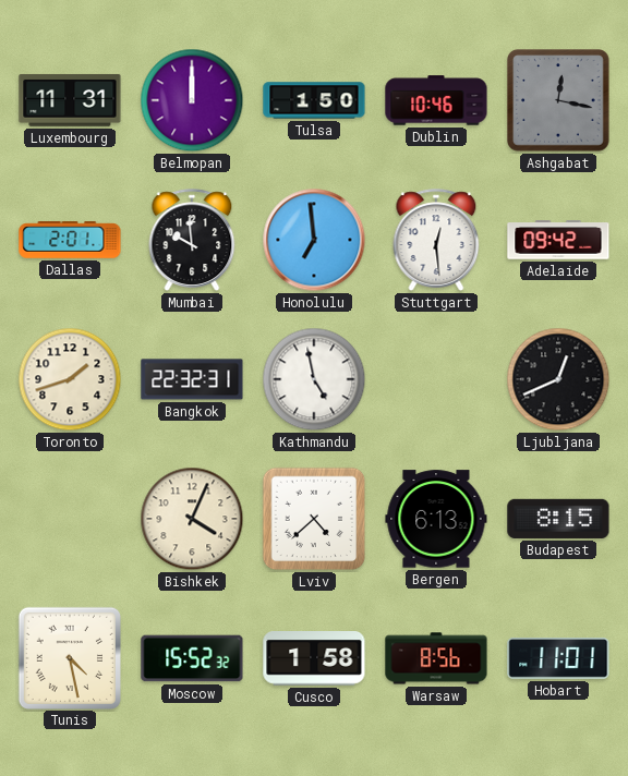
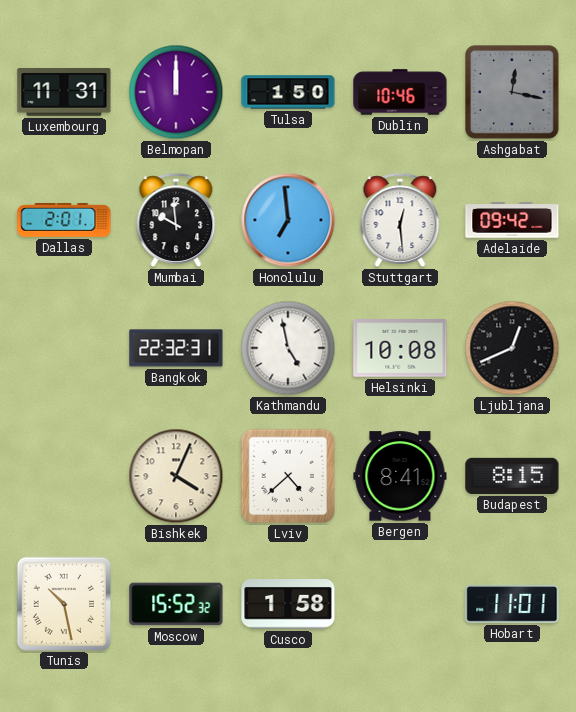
Toronto: 1:42 -> none
Helsinki: none -> 10:08
Bergen: 6:13 -> 8:41
Tunis: 4:28 -> 10:28
Warsaw: 8:56 -> none
